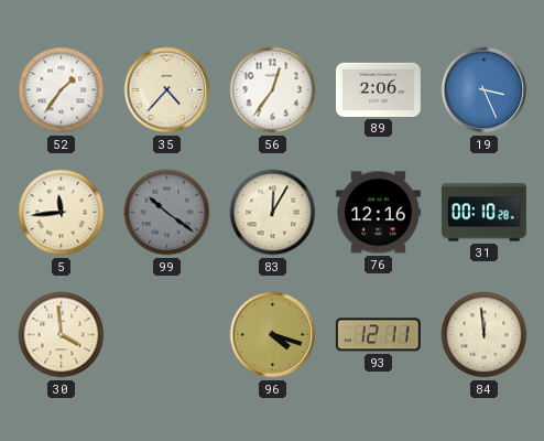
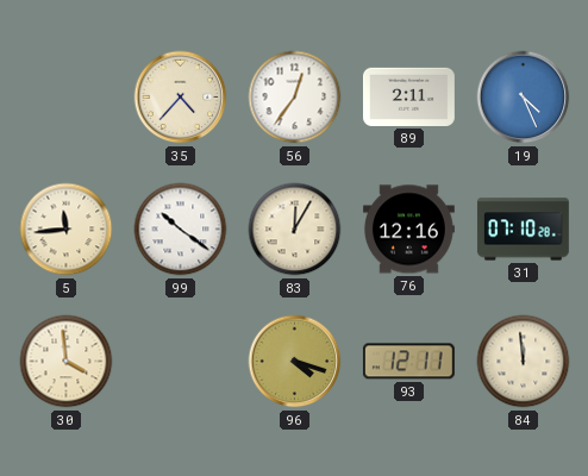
52: 1:36 -> none
89: 2:06 -> 2:11
19: 3:26 -> 4:26
99 dial: grey -> white
31: 00:10 -> 07:10
